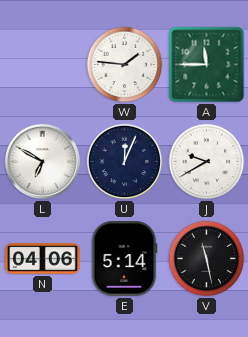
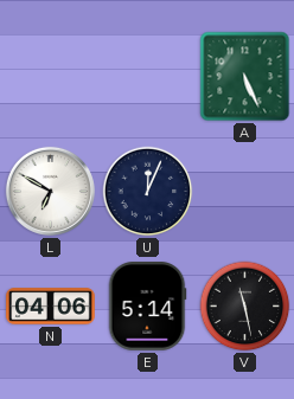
W: 1:46 -> none
A: 11:45 -> 5:26
J: 9:40 -> none
